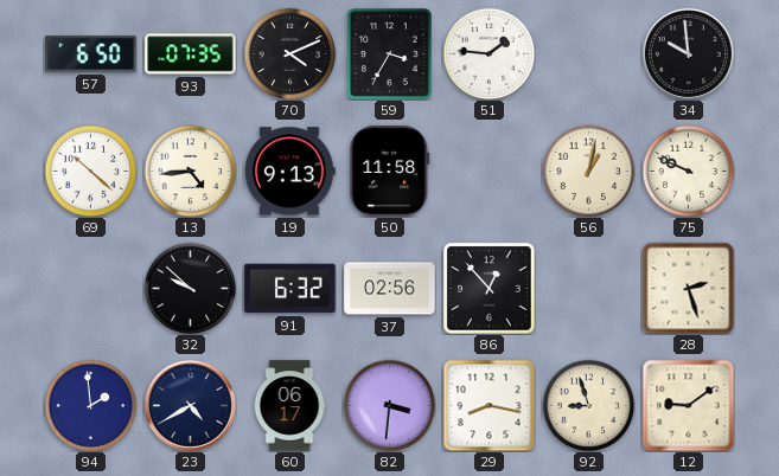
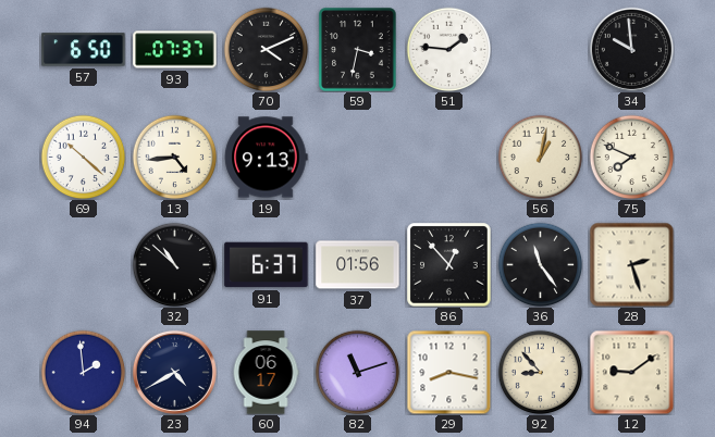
93: 07:35 -> 07:37
59: 3:35 -> 3:32
50: 11:58 -> none
75: 9:49 -> 7:49
32: 9:52 -> 10:52
91: 6:32 -> 6:37
37: 02:56 -> 01:56
36: none -> 11:24
82: 3:31 -> 11:12
92: 8:57 -> 8:53
